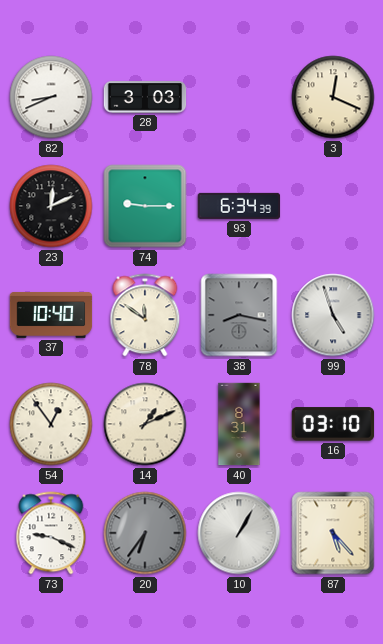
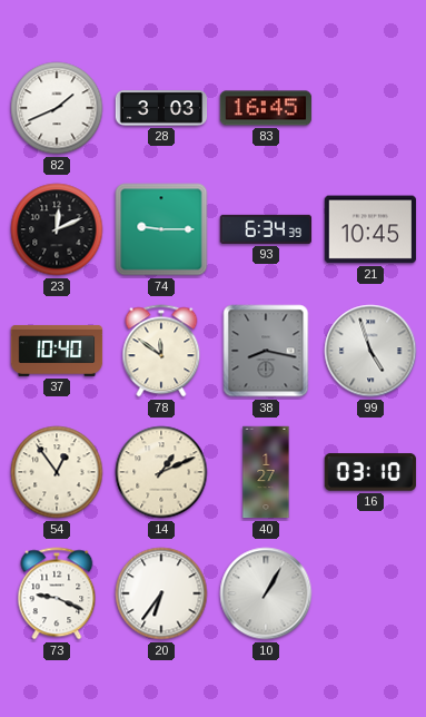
82: 8:41 -> 1:41
83: none -> 16:45
3: 12:19 -> none
21: none -> 10:45
40: 8:31 -> 1:27
20 dial: grey -> white
87: 5:23 -> none
